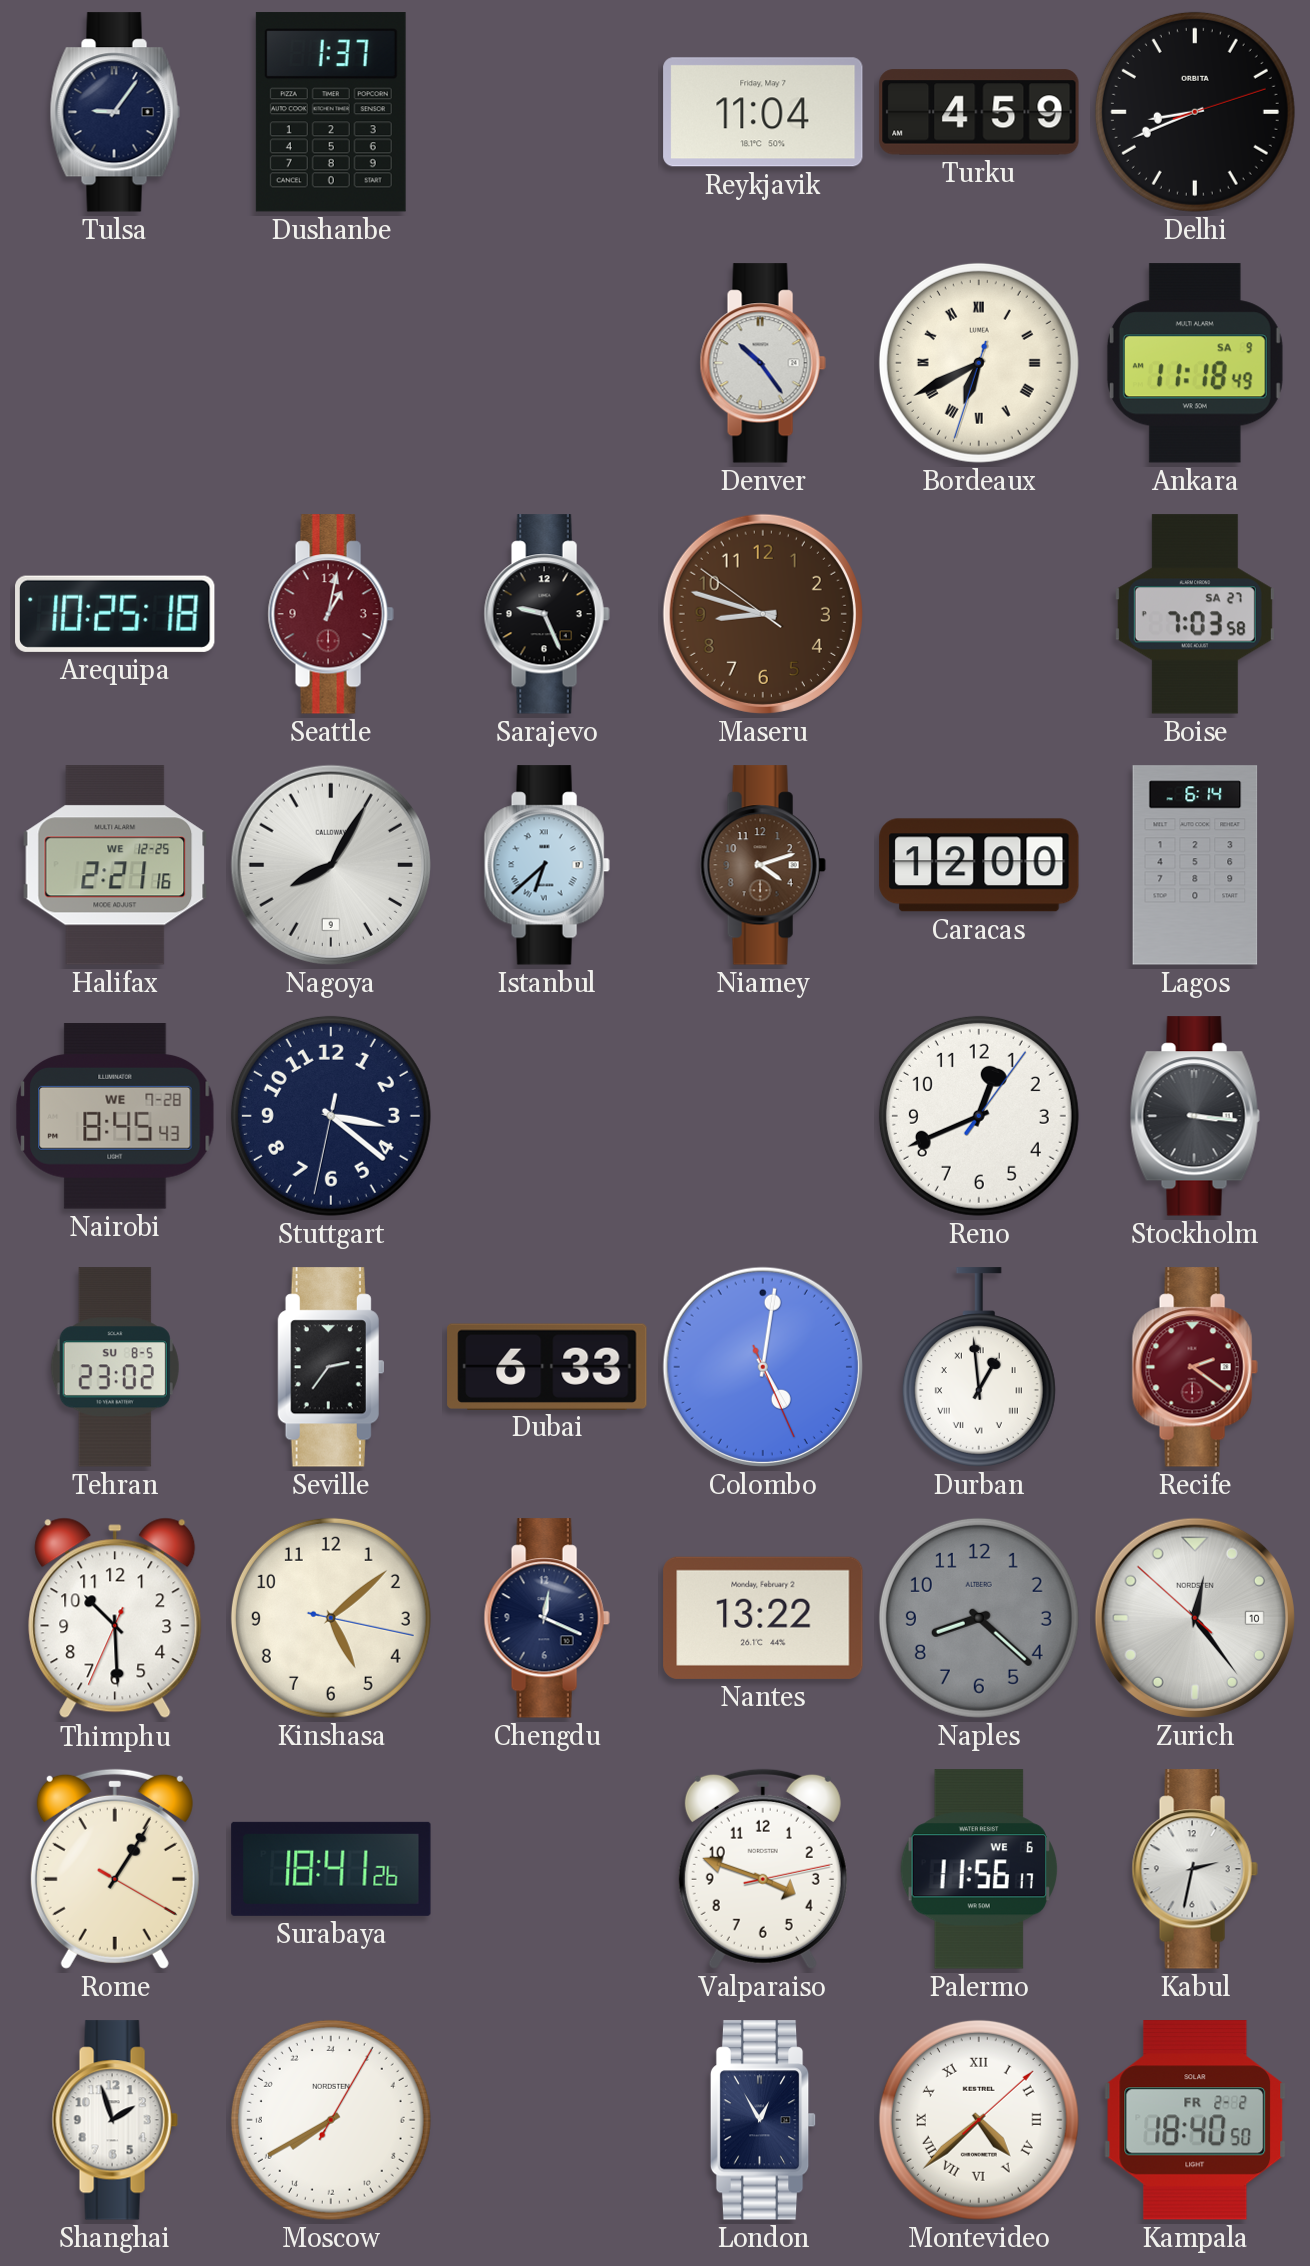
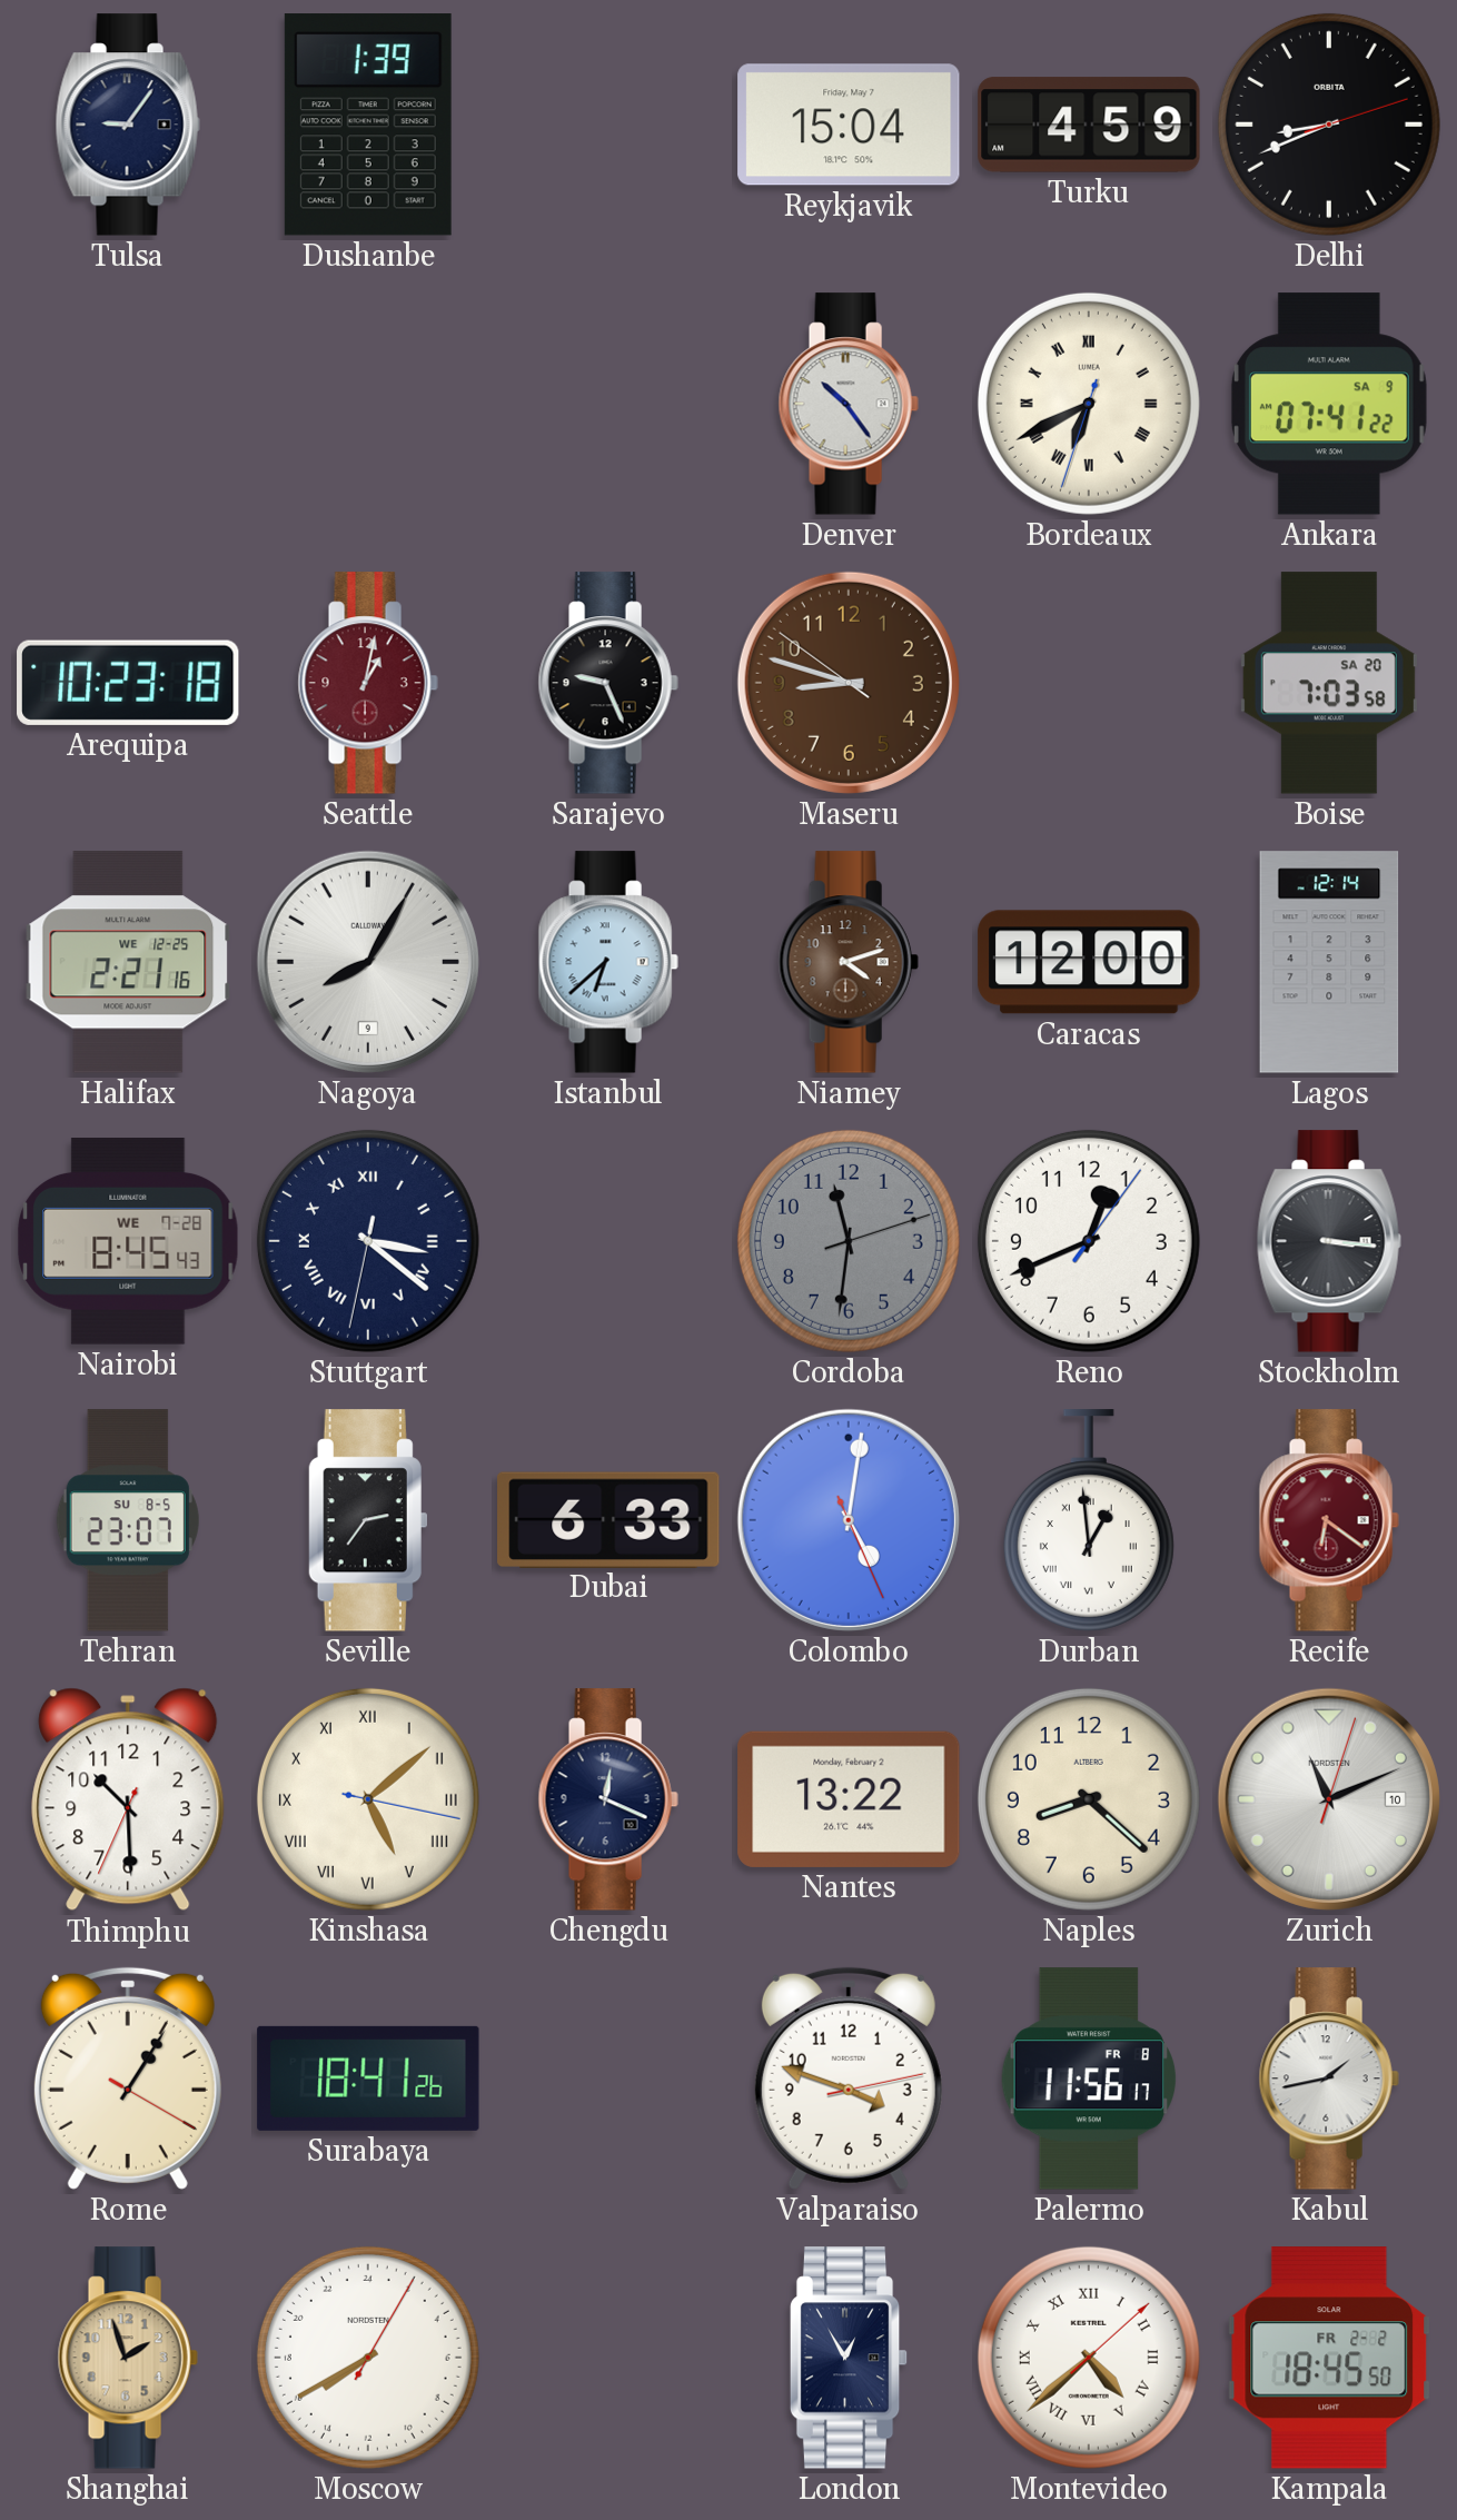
Dushanbe: 1:37 -> 1:39
Reykjavik: 11:04 -> 15:04
Ankara: 11:18 -> 07:41
Arequipa: 10:25 -> 10:23
Boise date: SA 27 -> SA 20
Lagos: 6:14 -> 12:14
Stuttgart numerals: Arabic -> Roman
Cordoba: none -> 11:31
Tehran: 23:02 -> 23:07
Recife: 2:21 -> 6:21
Kinshasa numerals: Arabic -> Roman
Naples dial: grey -> cream
Zurich: 12:23 -> 11:11
Palermo date: WE 6 -> FR 8
Kabul: 2:32 -> 1:43
Shanghai dial: white -> champagne
Kampala: 18:40 -> 18:45
